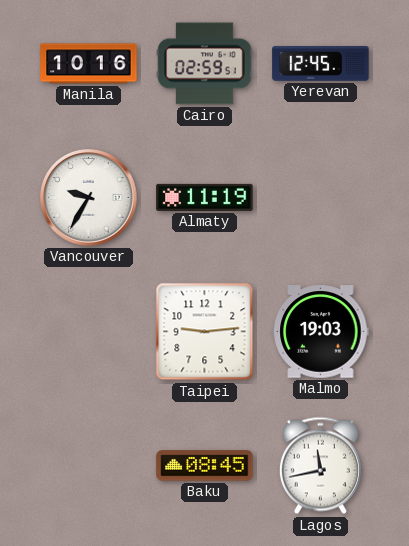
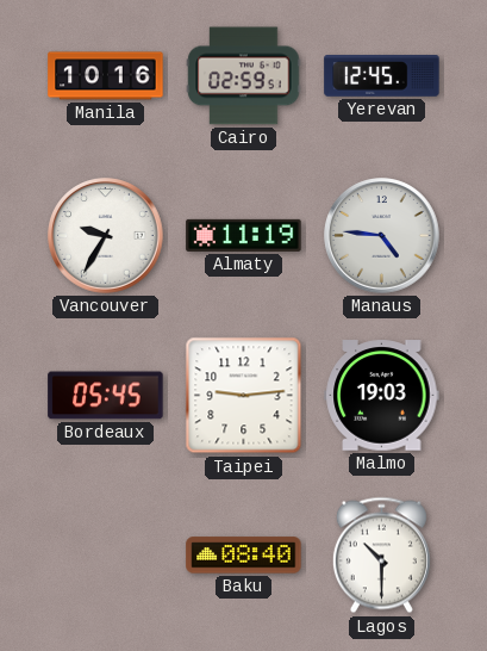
Manaus: none -> 4:46
Bordeaux: none -> 05:45
Baku: 08:45 -> 08:40
Lagos: 11:43 -> 10:30
